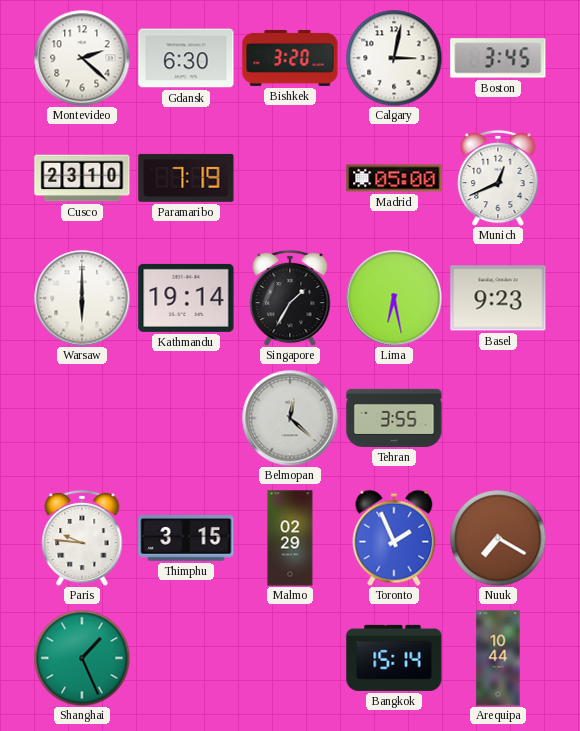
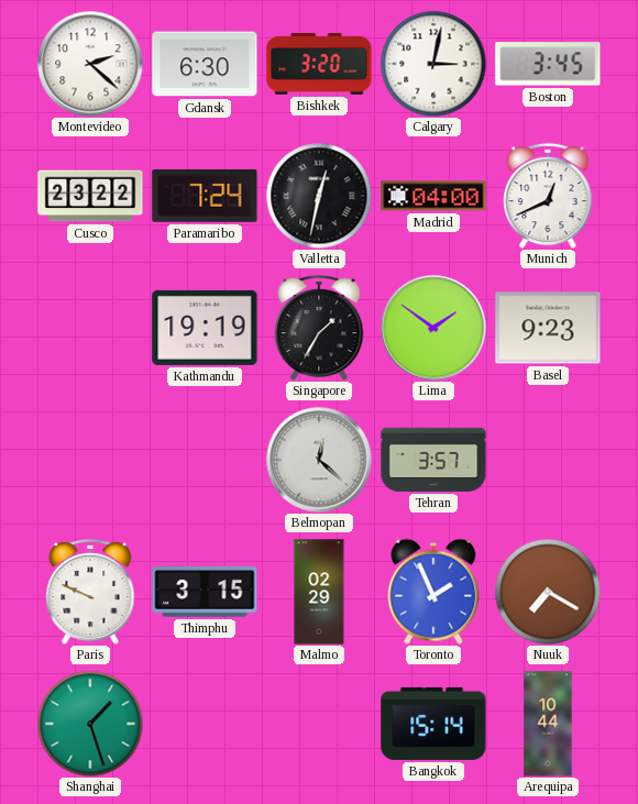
Cusco: 23:10 -> 23:22
Paramaribo: 7:19 -> 7:24
Valletta: none -> 12:32
Madrid: 05:00 -> 04:00
Warsaw: 6:00 -> none
Kathmandu: 19:14 -> 19:19
Lima: 6:28 -> 1:51
Tehran: 3:55 -> 3:57
Paris: 9:46 -> 9:49
Shanghai: 1:26 -> 1:27
